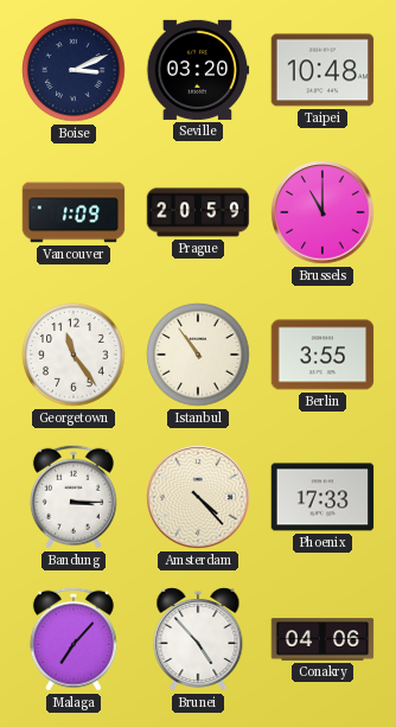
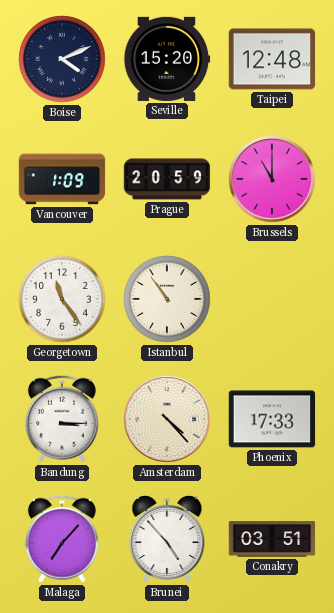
Boise: 3:11 -> 4:11
Seville: 03:20 -> 15:20
Taipei: 10:48 -> 12:48
Berlin: 3:55 -> none
Conakry: 04:06 -> 03:51
